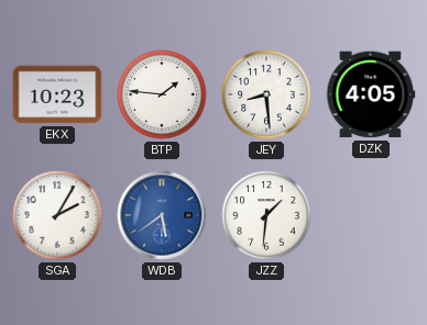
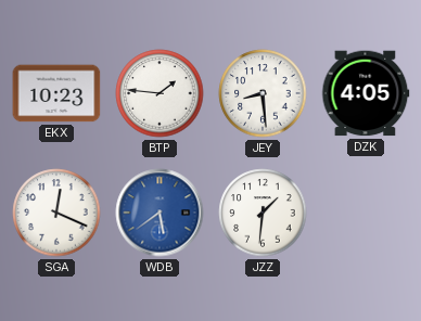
SGA: 2:05 -> 12:19
